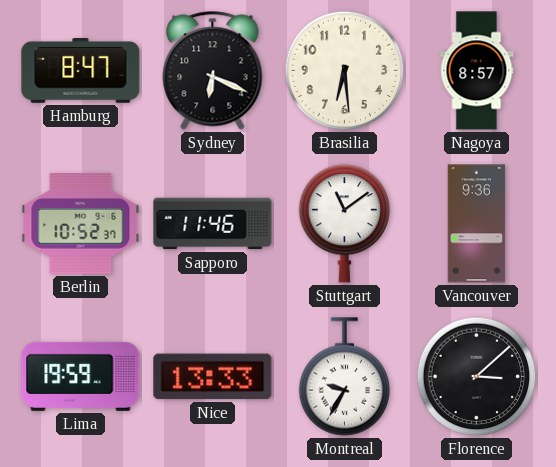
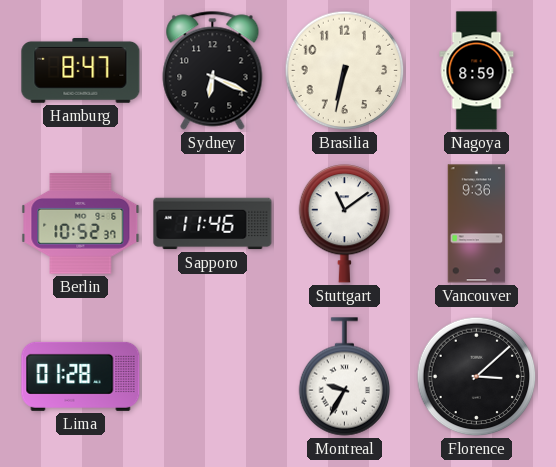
Brasilia: 6:29 -> 6:32
Nagoya: 8:57 -> 8:59
Lima: 19:59 -> 01:28
Nice: 13:33 -> none
